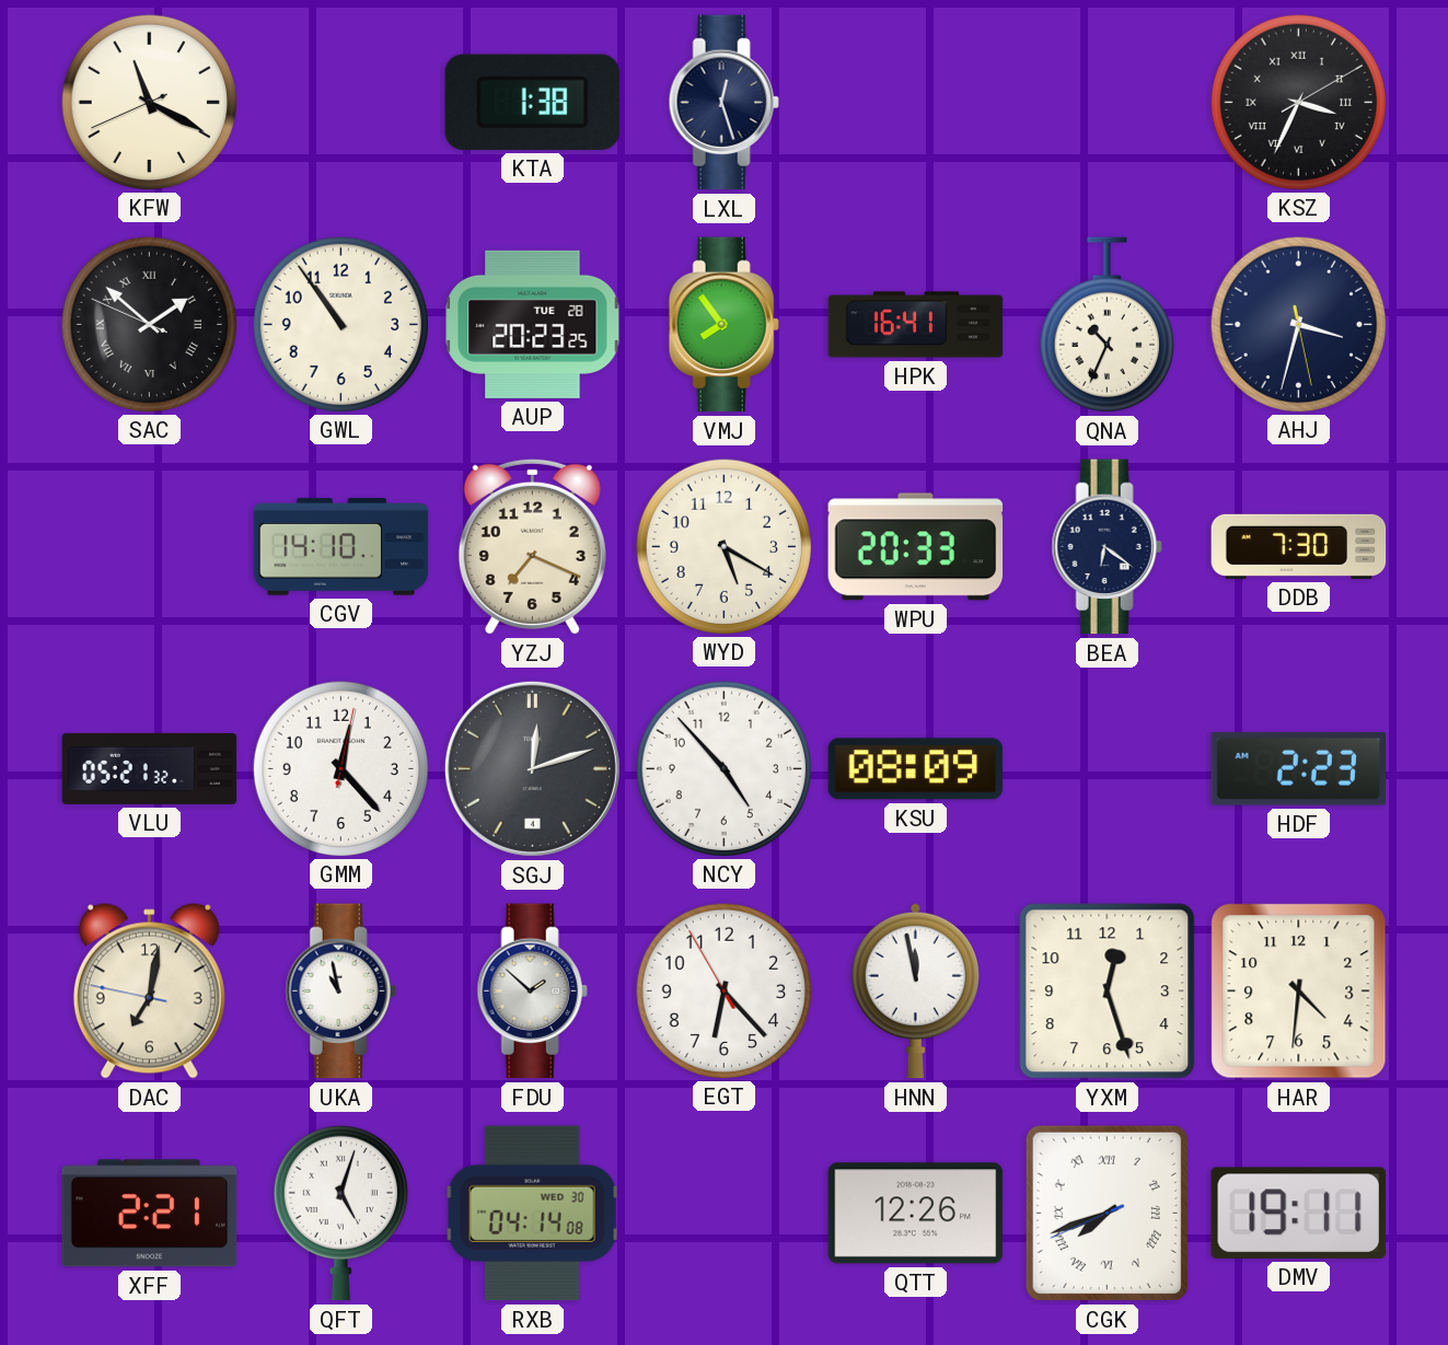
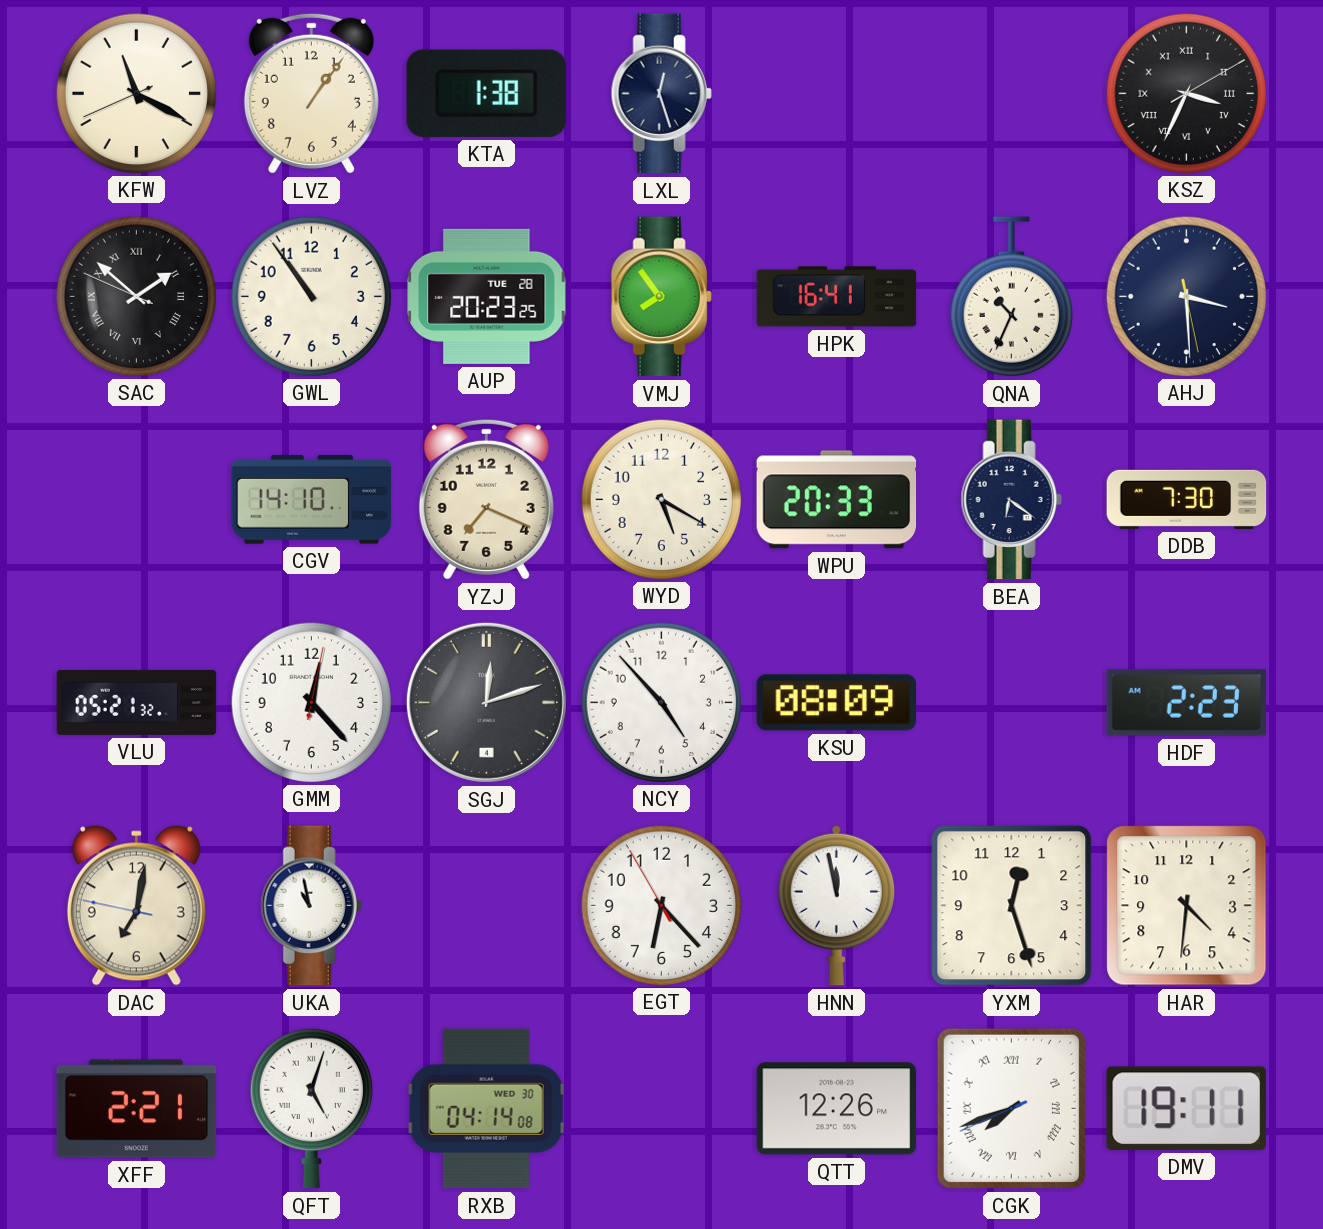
LVZ: none -> 1:06
AHJ: 3:32 -> 3:29
FDU: 1:52 -> none
